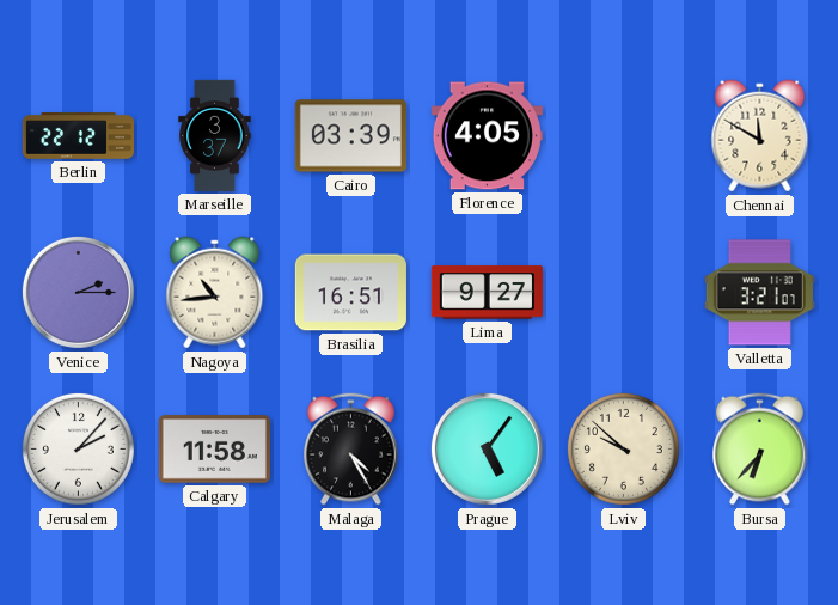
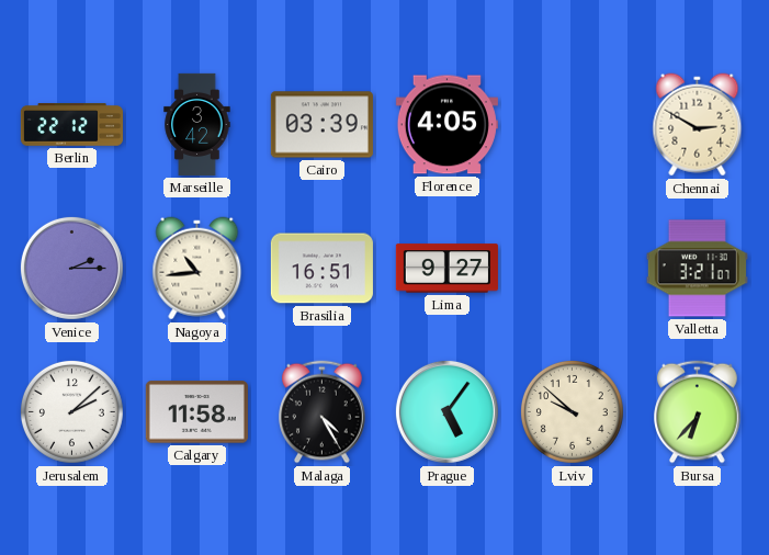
Marseille: 3:37 -> 3:42
Chennai: 11:50 -> 2:50
Jerusalem: 2:07 -> 2:08
